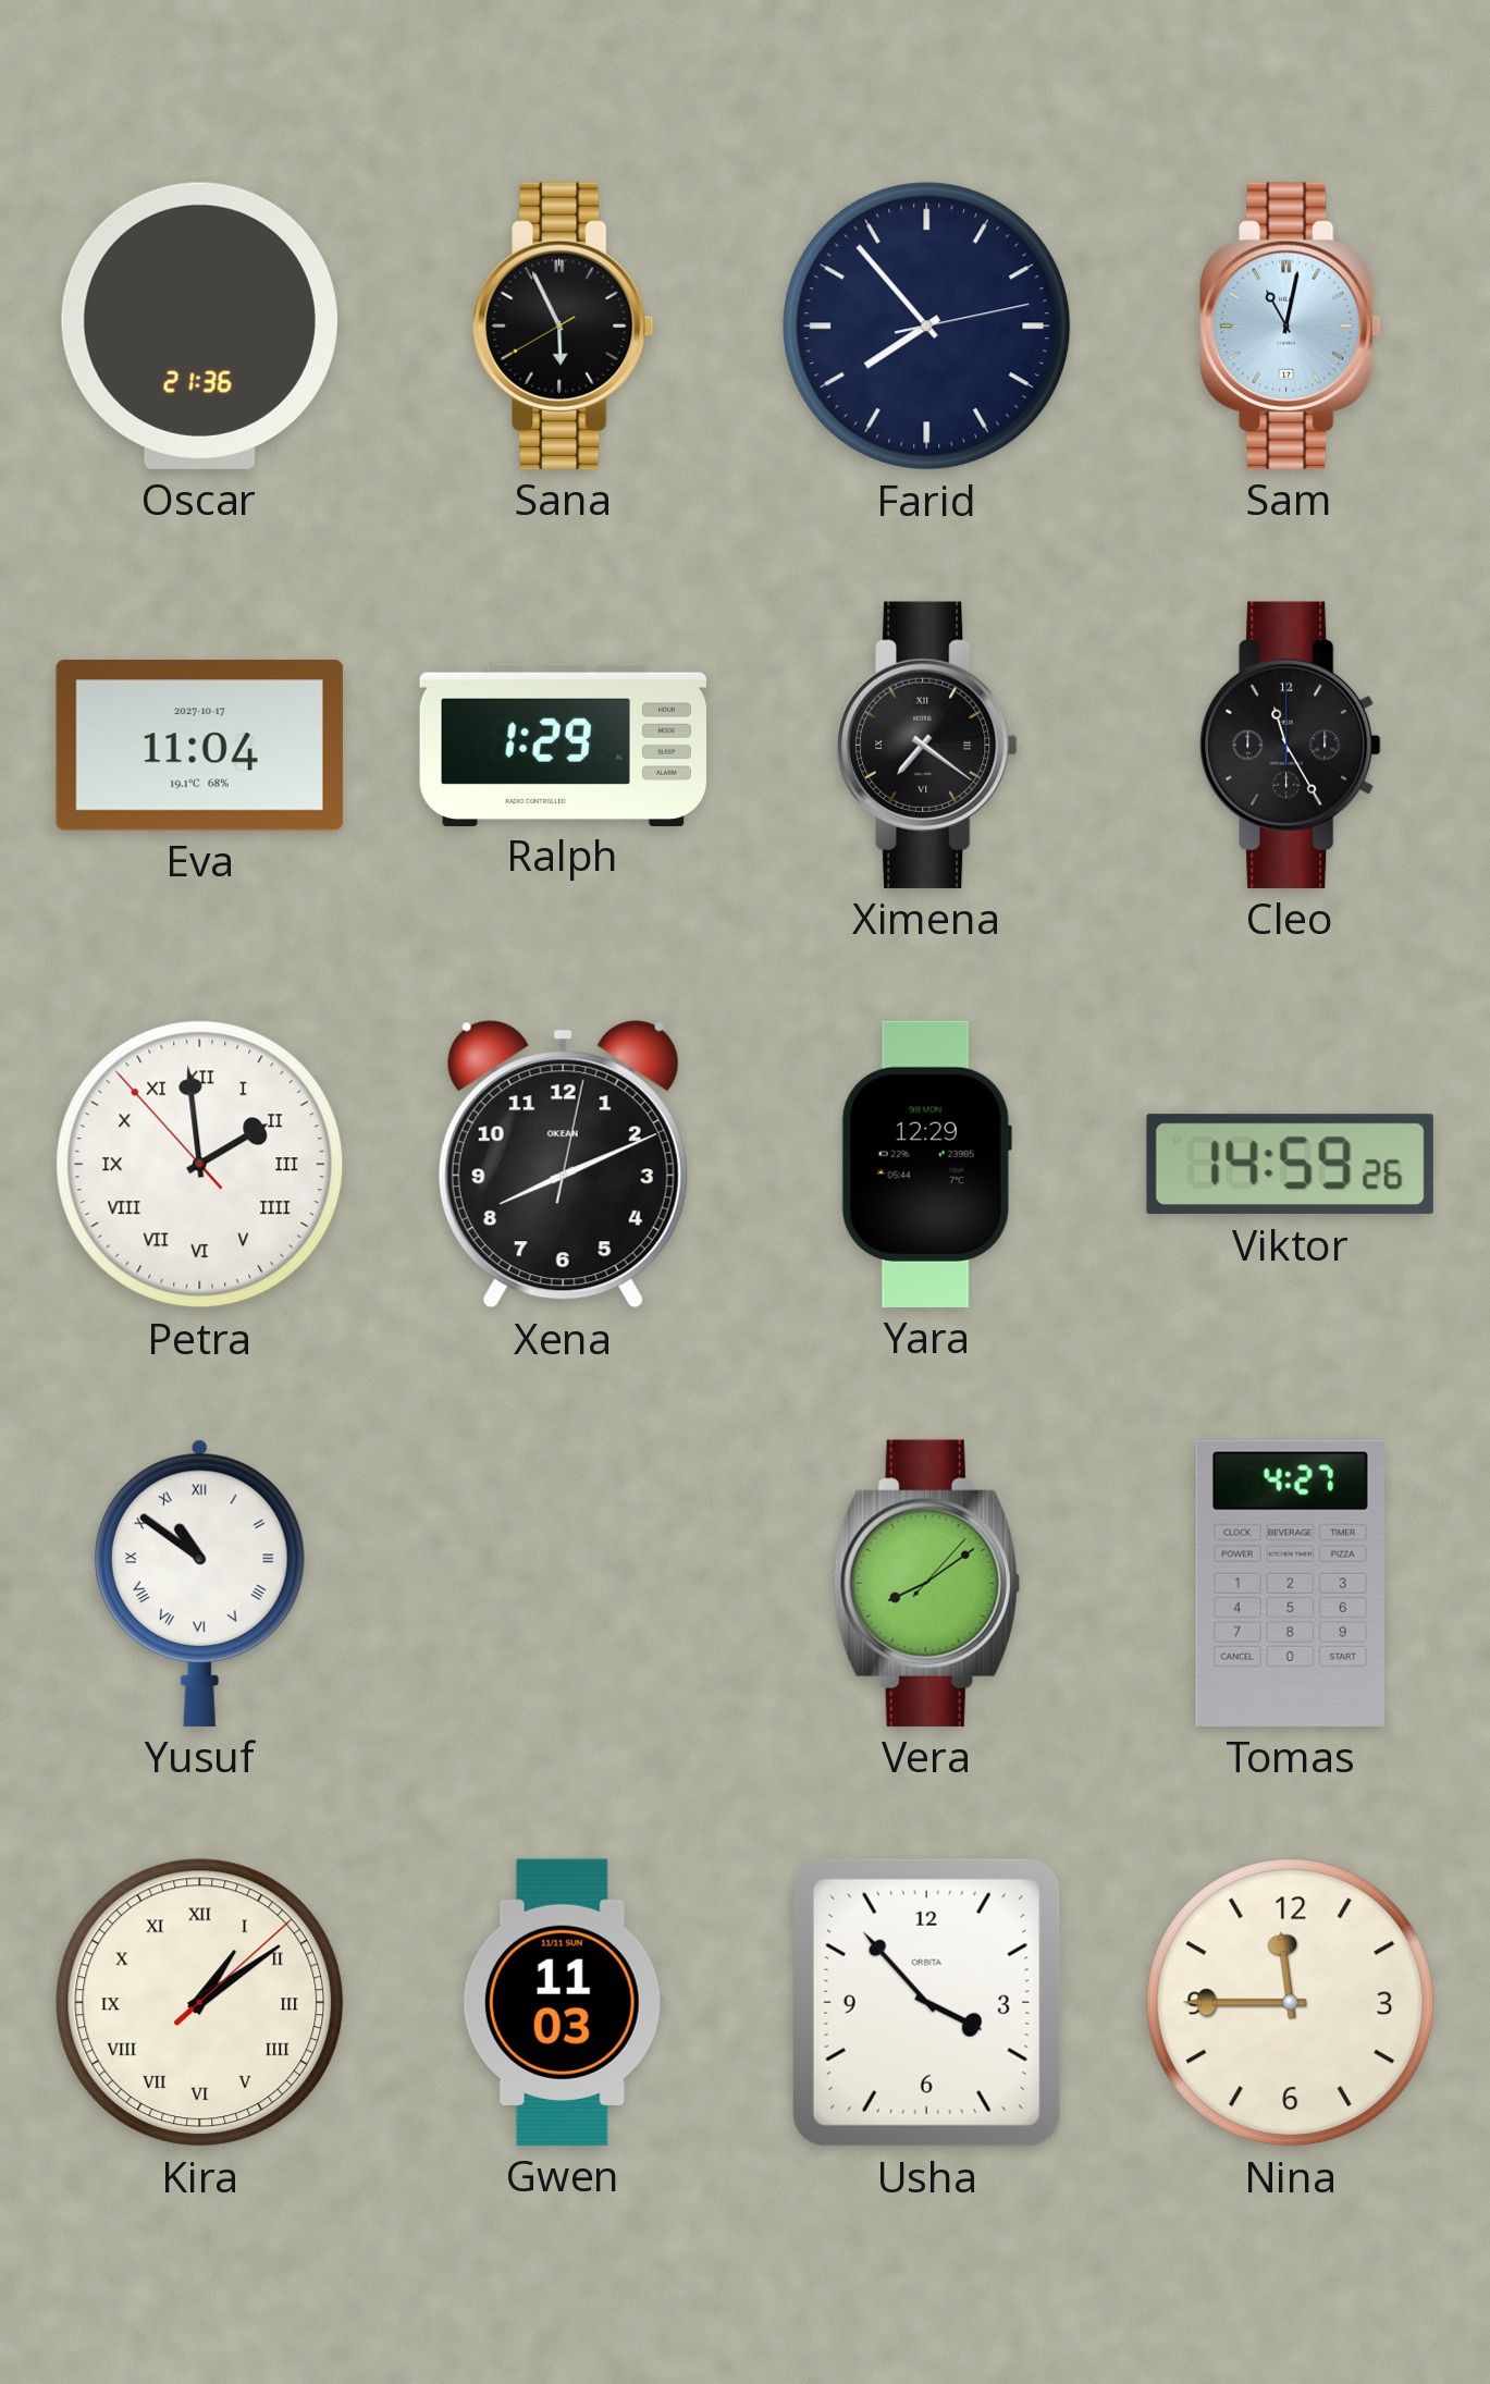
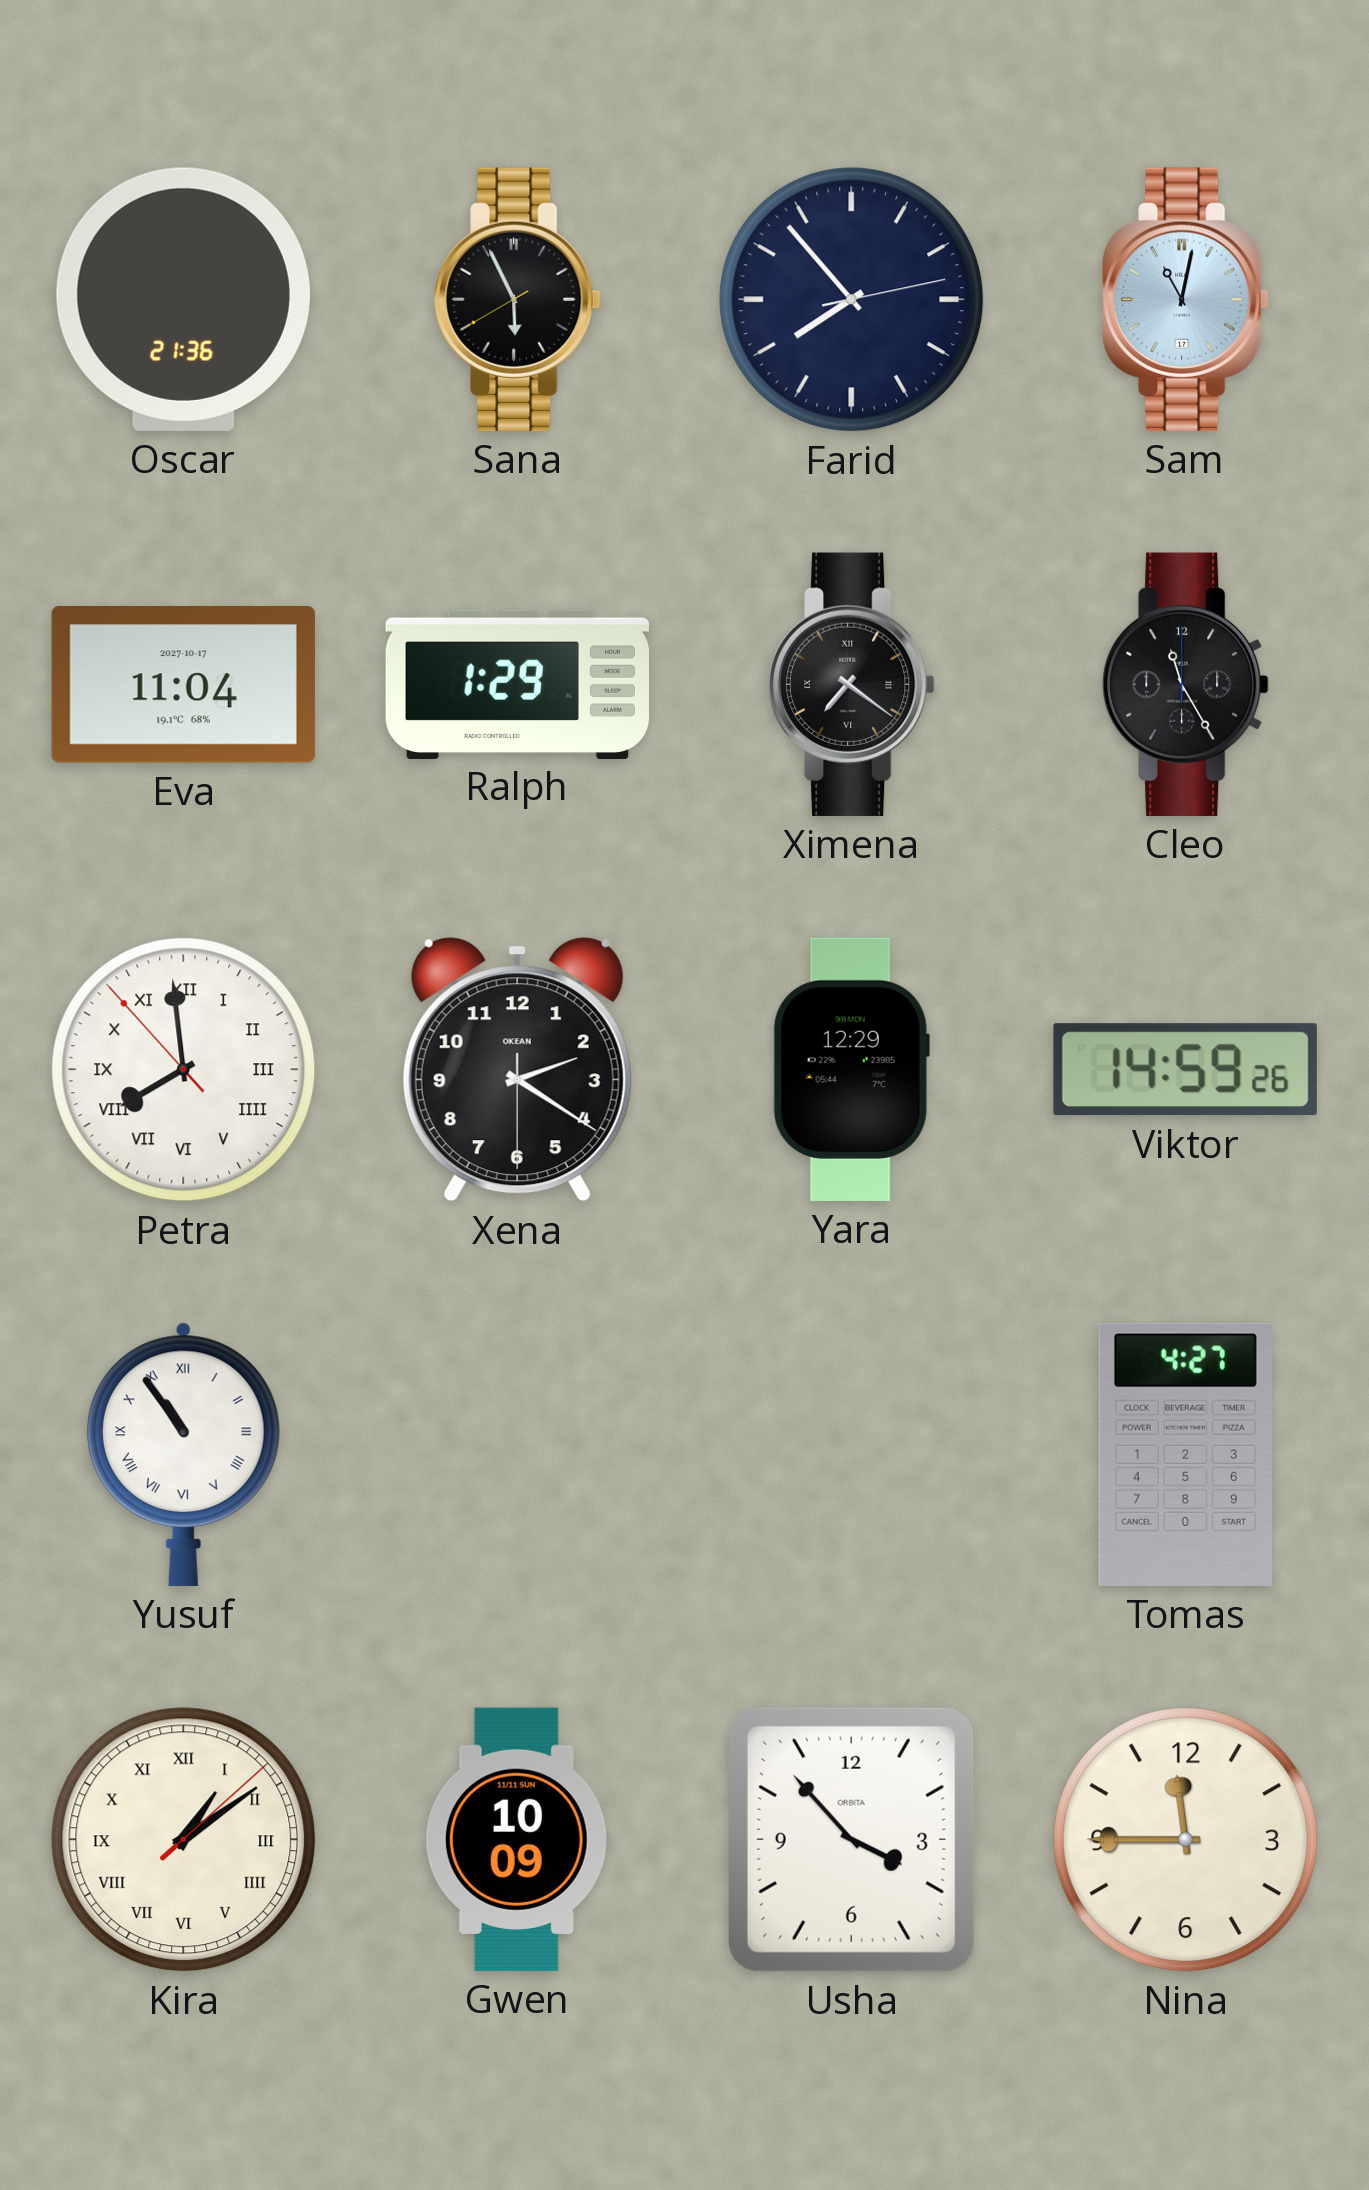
Petra: 1:58 -> 7:58
Xena: 8:11 -> 2:20
Yusuf: 10:51 -> 10:54
Vera: 8:09 -> none
Gwen: 11:03 -> 10:09
